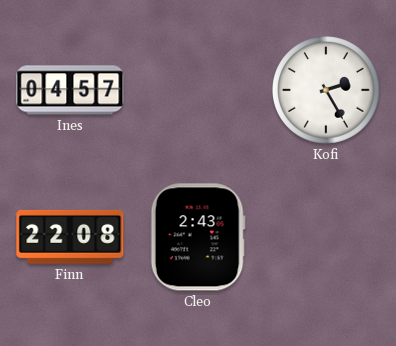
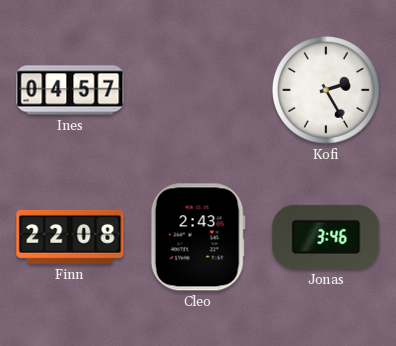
Jonas: none -> 3:46
